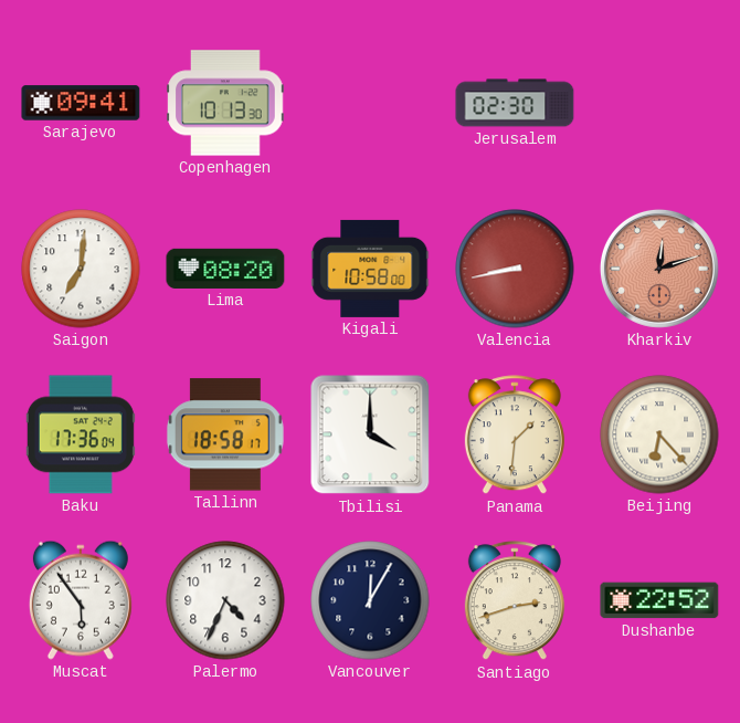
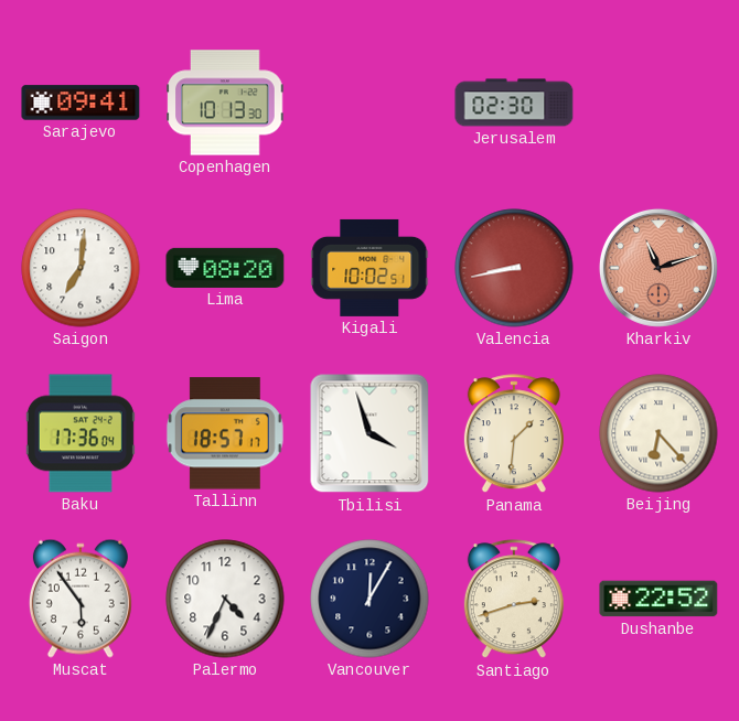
Kigali: 10:58 -> 10:02
Kharkiv: 12:12 -> 11:12
Tallinn: 18:58 -> 18:57
Tbilisi: 4:00 -> 3:57
